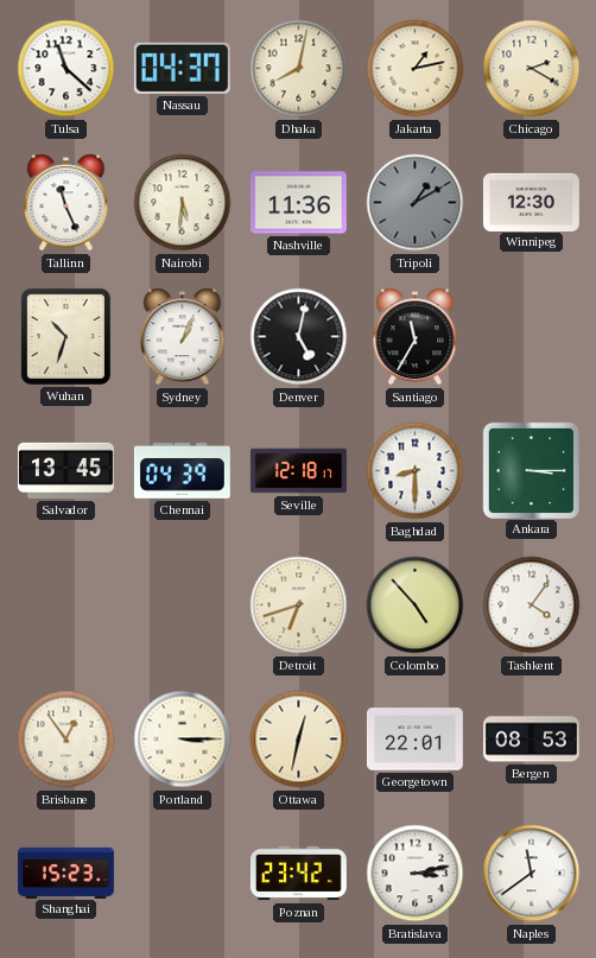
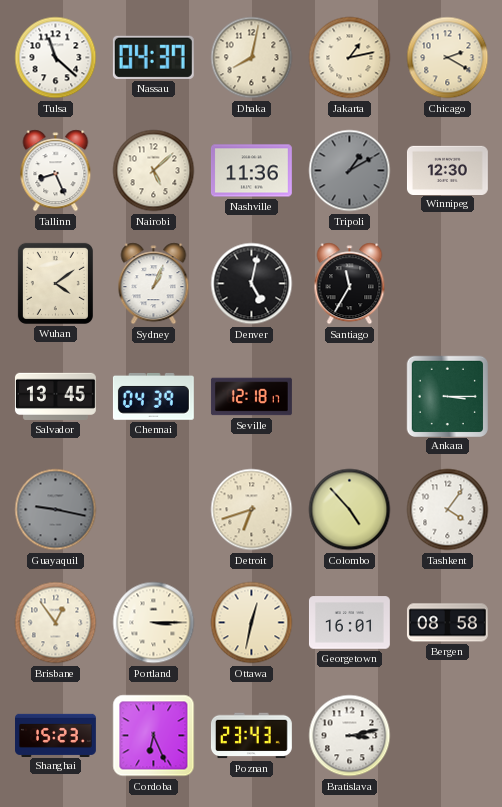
Tallinn: 11:26 -> 8:26
Nairobi: 5:31 -> 5:08
Wuhan: 10:33 -> 4:09
Baghdad: 8:30 -> none
Guayaquil: none -> 9:17
Georgetown: 22:01 -> 16:01
Bergen: 08:53 -> 08:58
Cordoba: none -> 6:26
Poznan: 23:42 -> 23:43
Naples: 11:39 -> none
